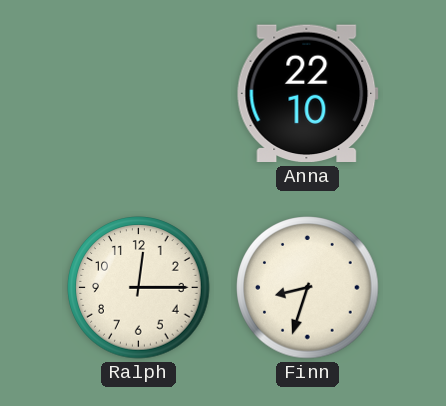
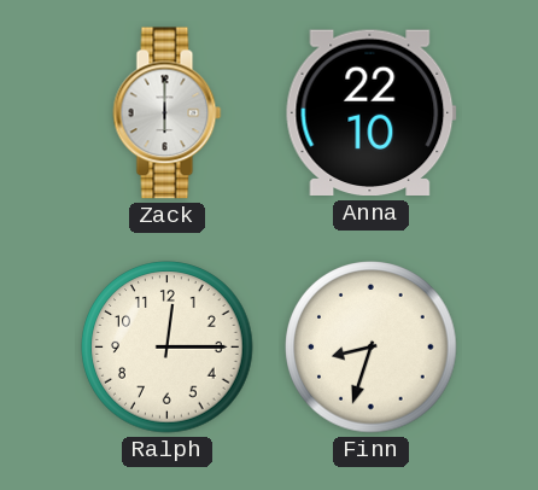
Zack: none -> 6:00
